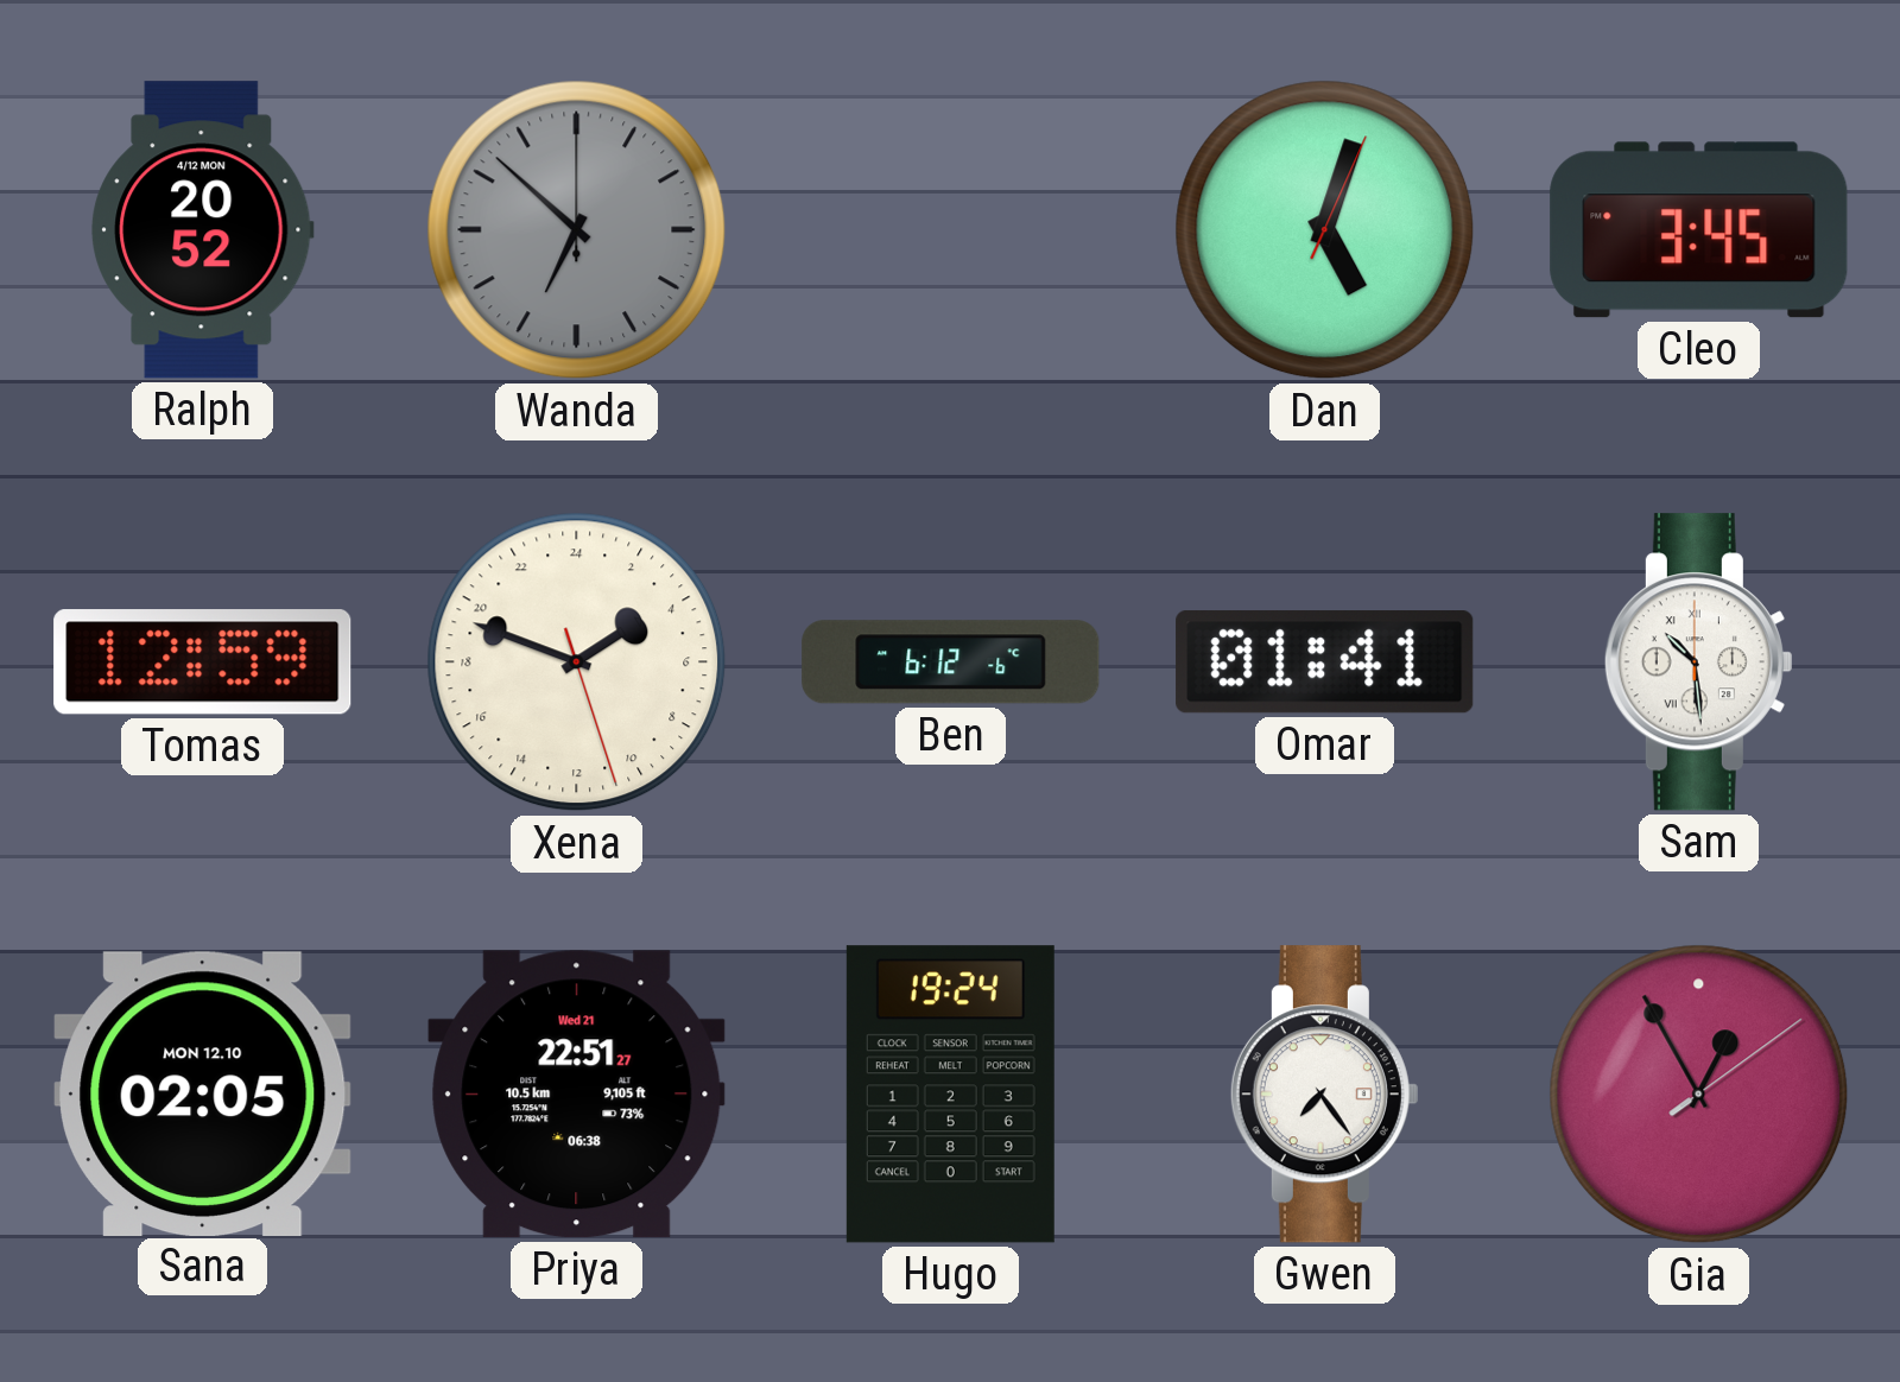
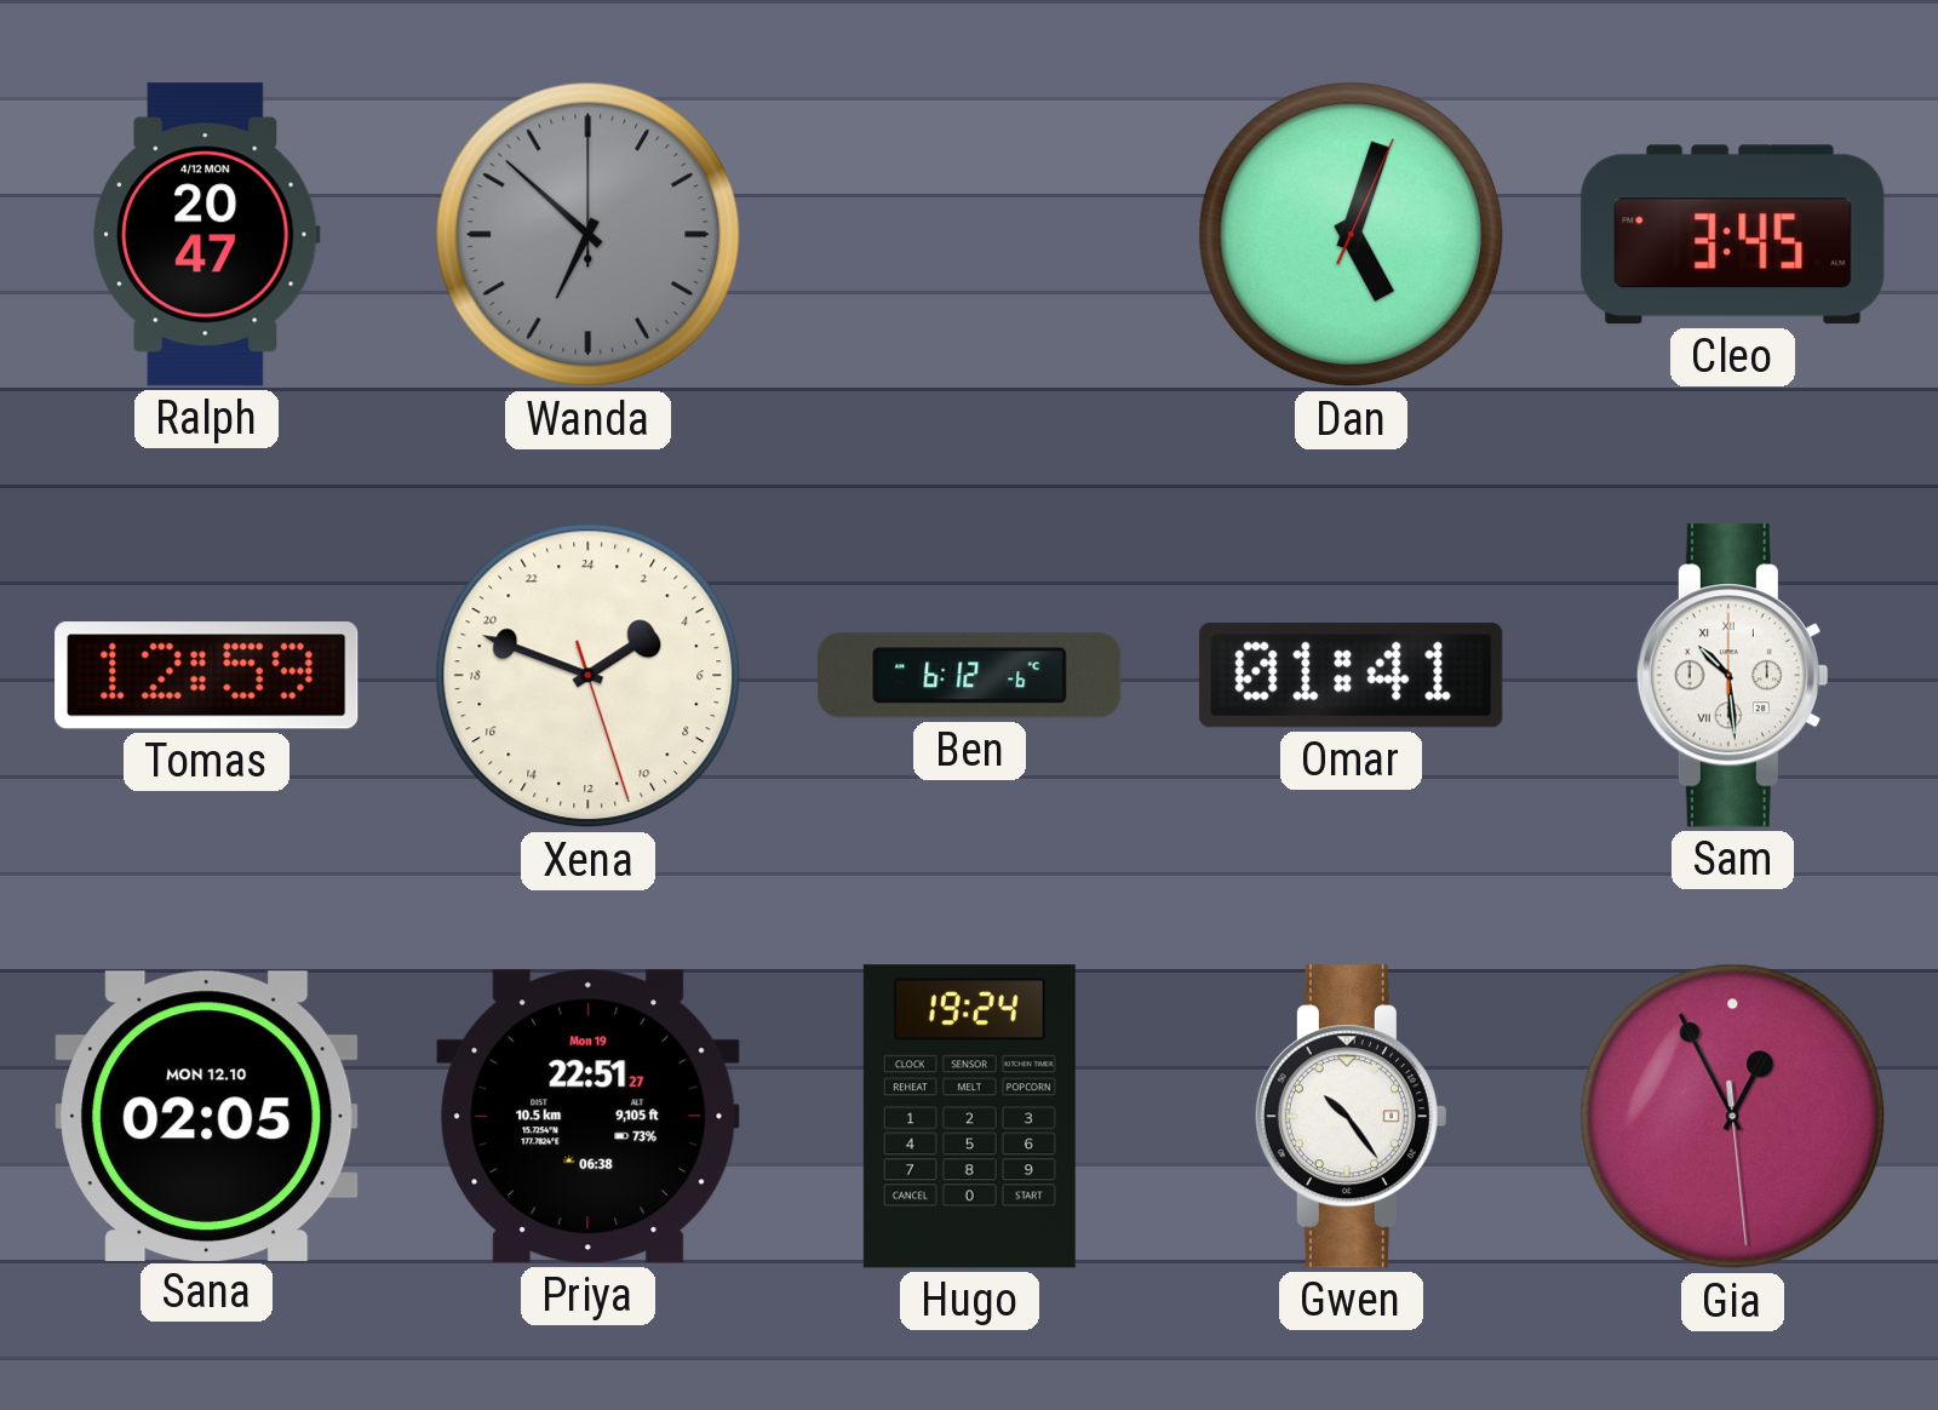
Ralph: 20:52 -> 20:47
Priya date: Wed 21 -> Mon 19
Gwen: 7:24 -> 10:24
Gia: 12:55:09 -> 12:55:29
